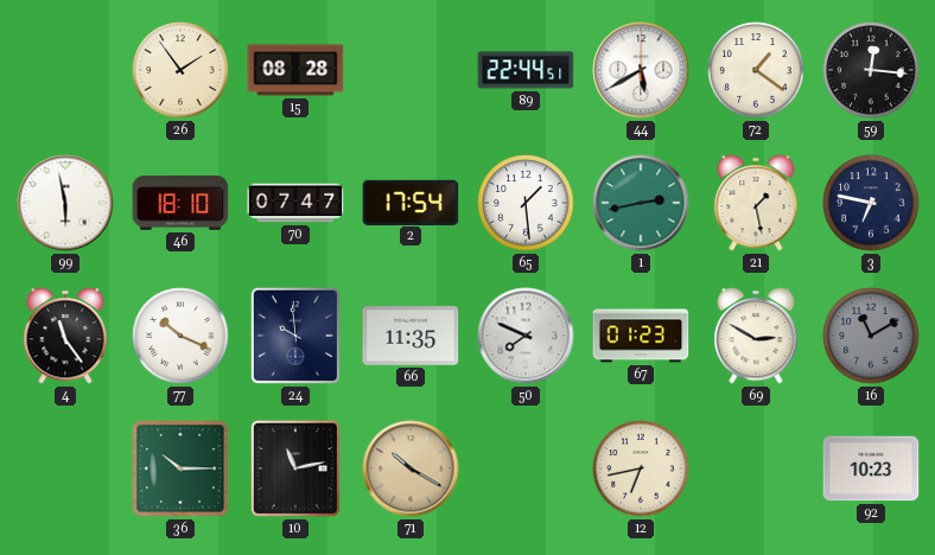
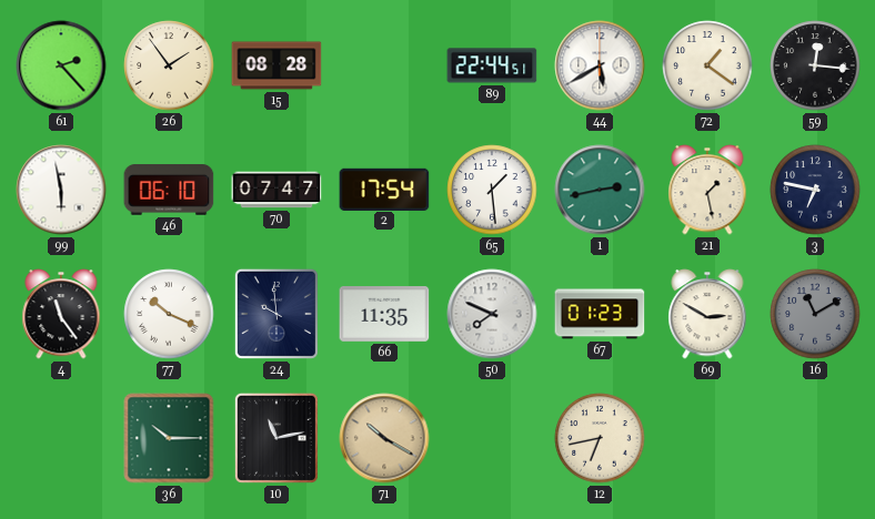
61: none -> 2:23
46: 18:10 -> 06:10
92: 10:23 -> none
